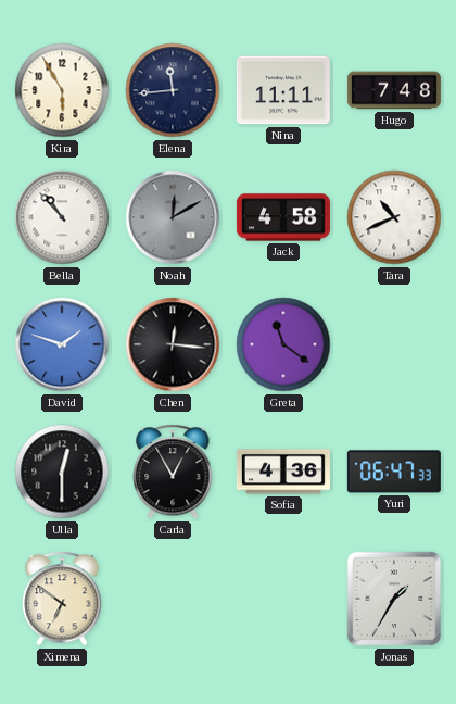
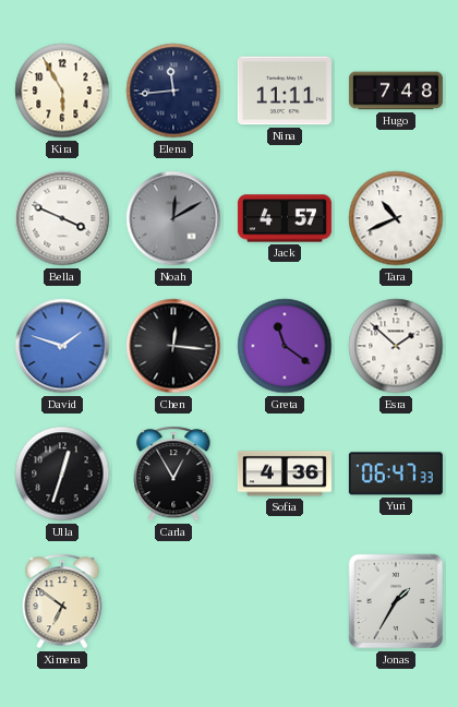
Bella: 10:53 -> 3:49
Jack: 4:58 -> 4:57
Esra: none -> 1:52
Ulla: 12:30 -> 12:33
